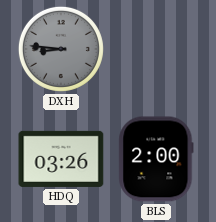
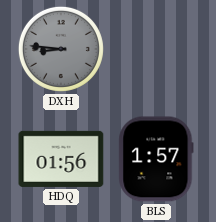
HDQ: 03:26 -> 01:56
BLS: 2:00 -> 1:57
